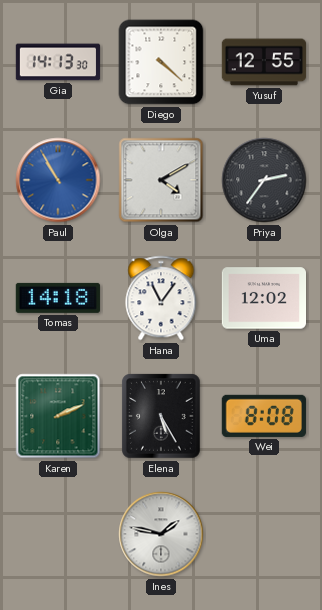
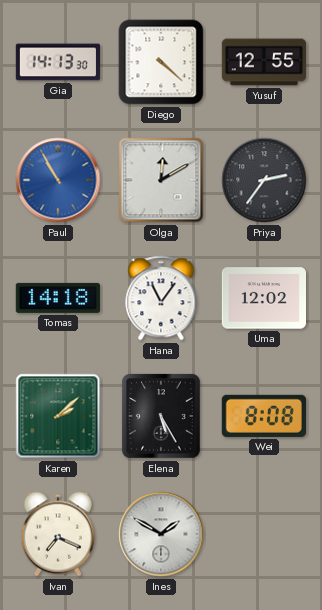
Olga: 4:10 -> 12:10
Karen: 2:11 -> 2:08
Ivan: none -> 7:19
Ines: 1:47 -> 1:50
